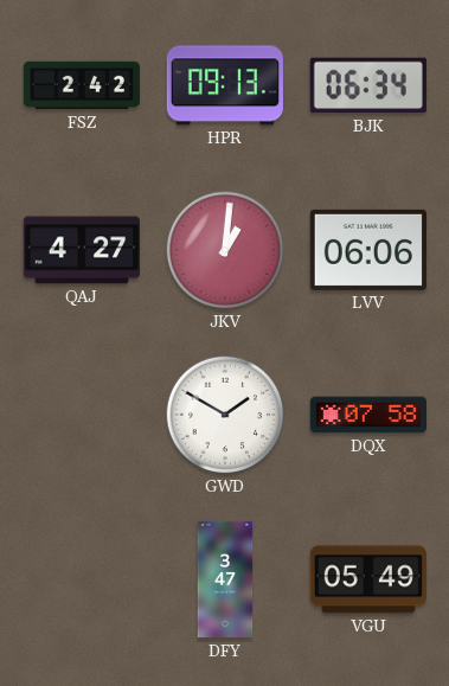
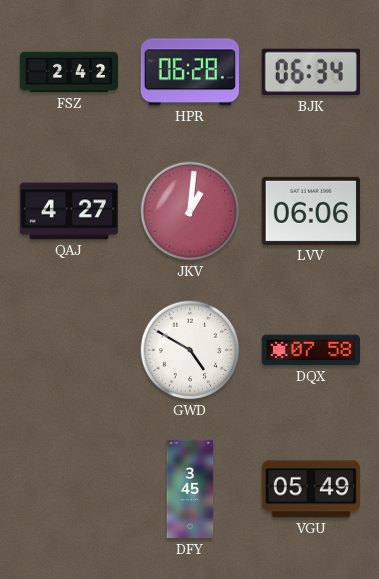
HPR: 09:13 -> 06:28
GWD: 1:50 -> 4:50
DFY: 3:47 -> 3:45
